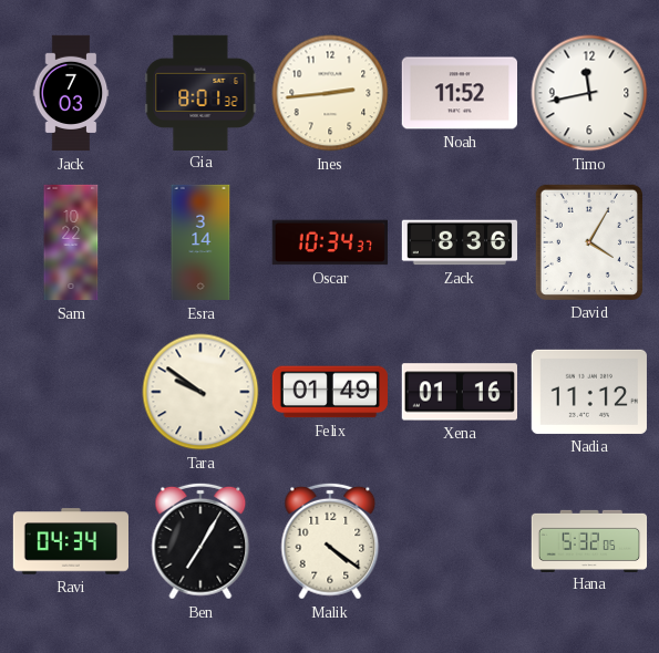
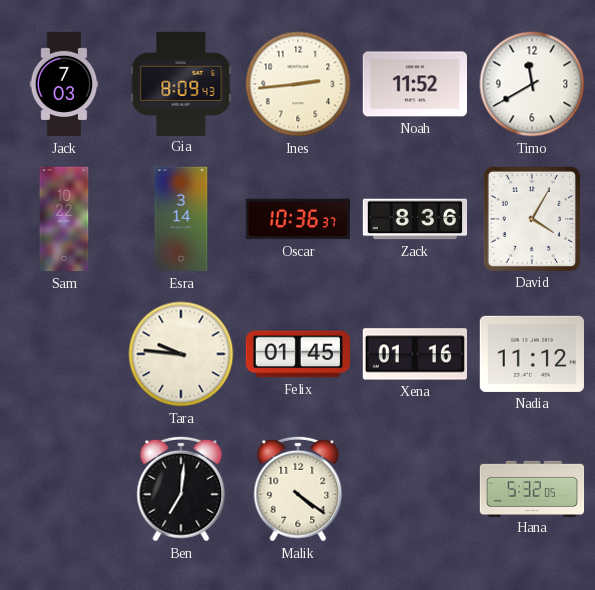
Gia: 8:01 -> 8:09
Timo: 11:43 -> 11:40
Oscar: 10:34 -> 10:36
Tara: 9:51 -> 9:46
Felix: 01:49 -> 01:45
Ravi: 04:34 -> none
Ben: 7:05 -> 7:01
